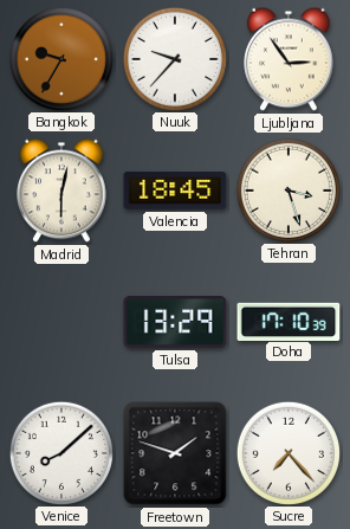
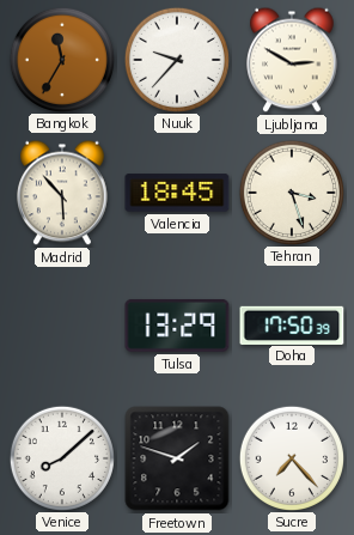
Bangkok: 9:35 -> 11:35
Ljubljana: 2:54 -> 2:50
Madrid: 6:02 -> 5:53
Doha: 17:10 -> 17:50
